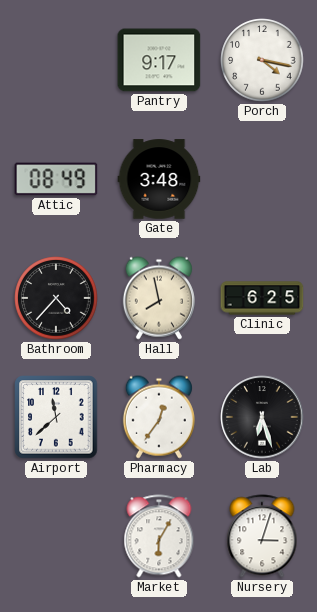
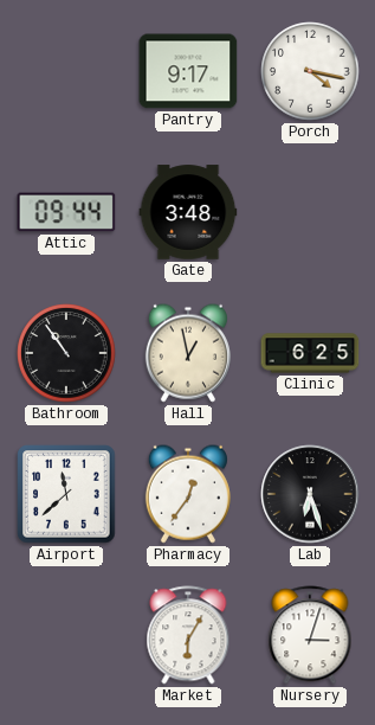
Attic: 08:49 -> 09:44
Bathroom: 4:37 -> 10:54
Hall: 7:58 -> 12:58
